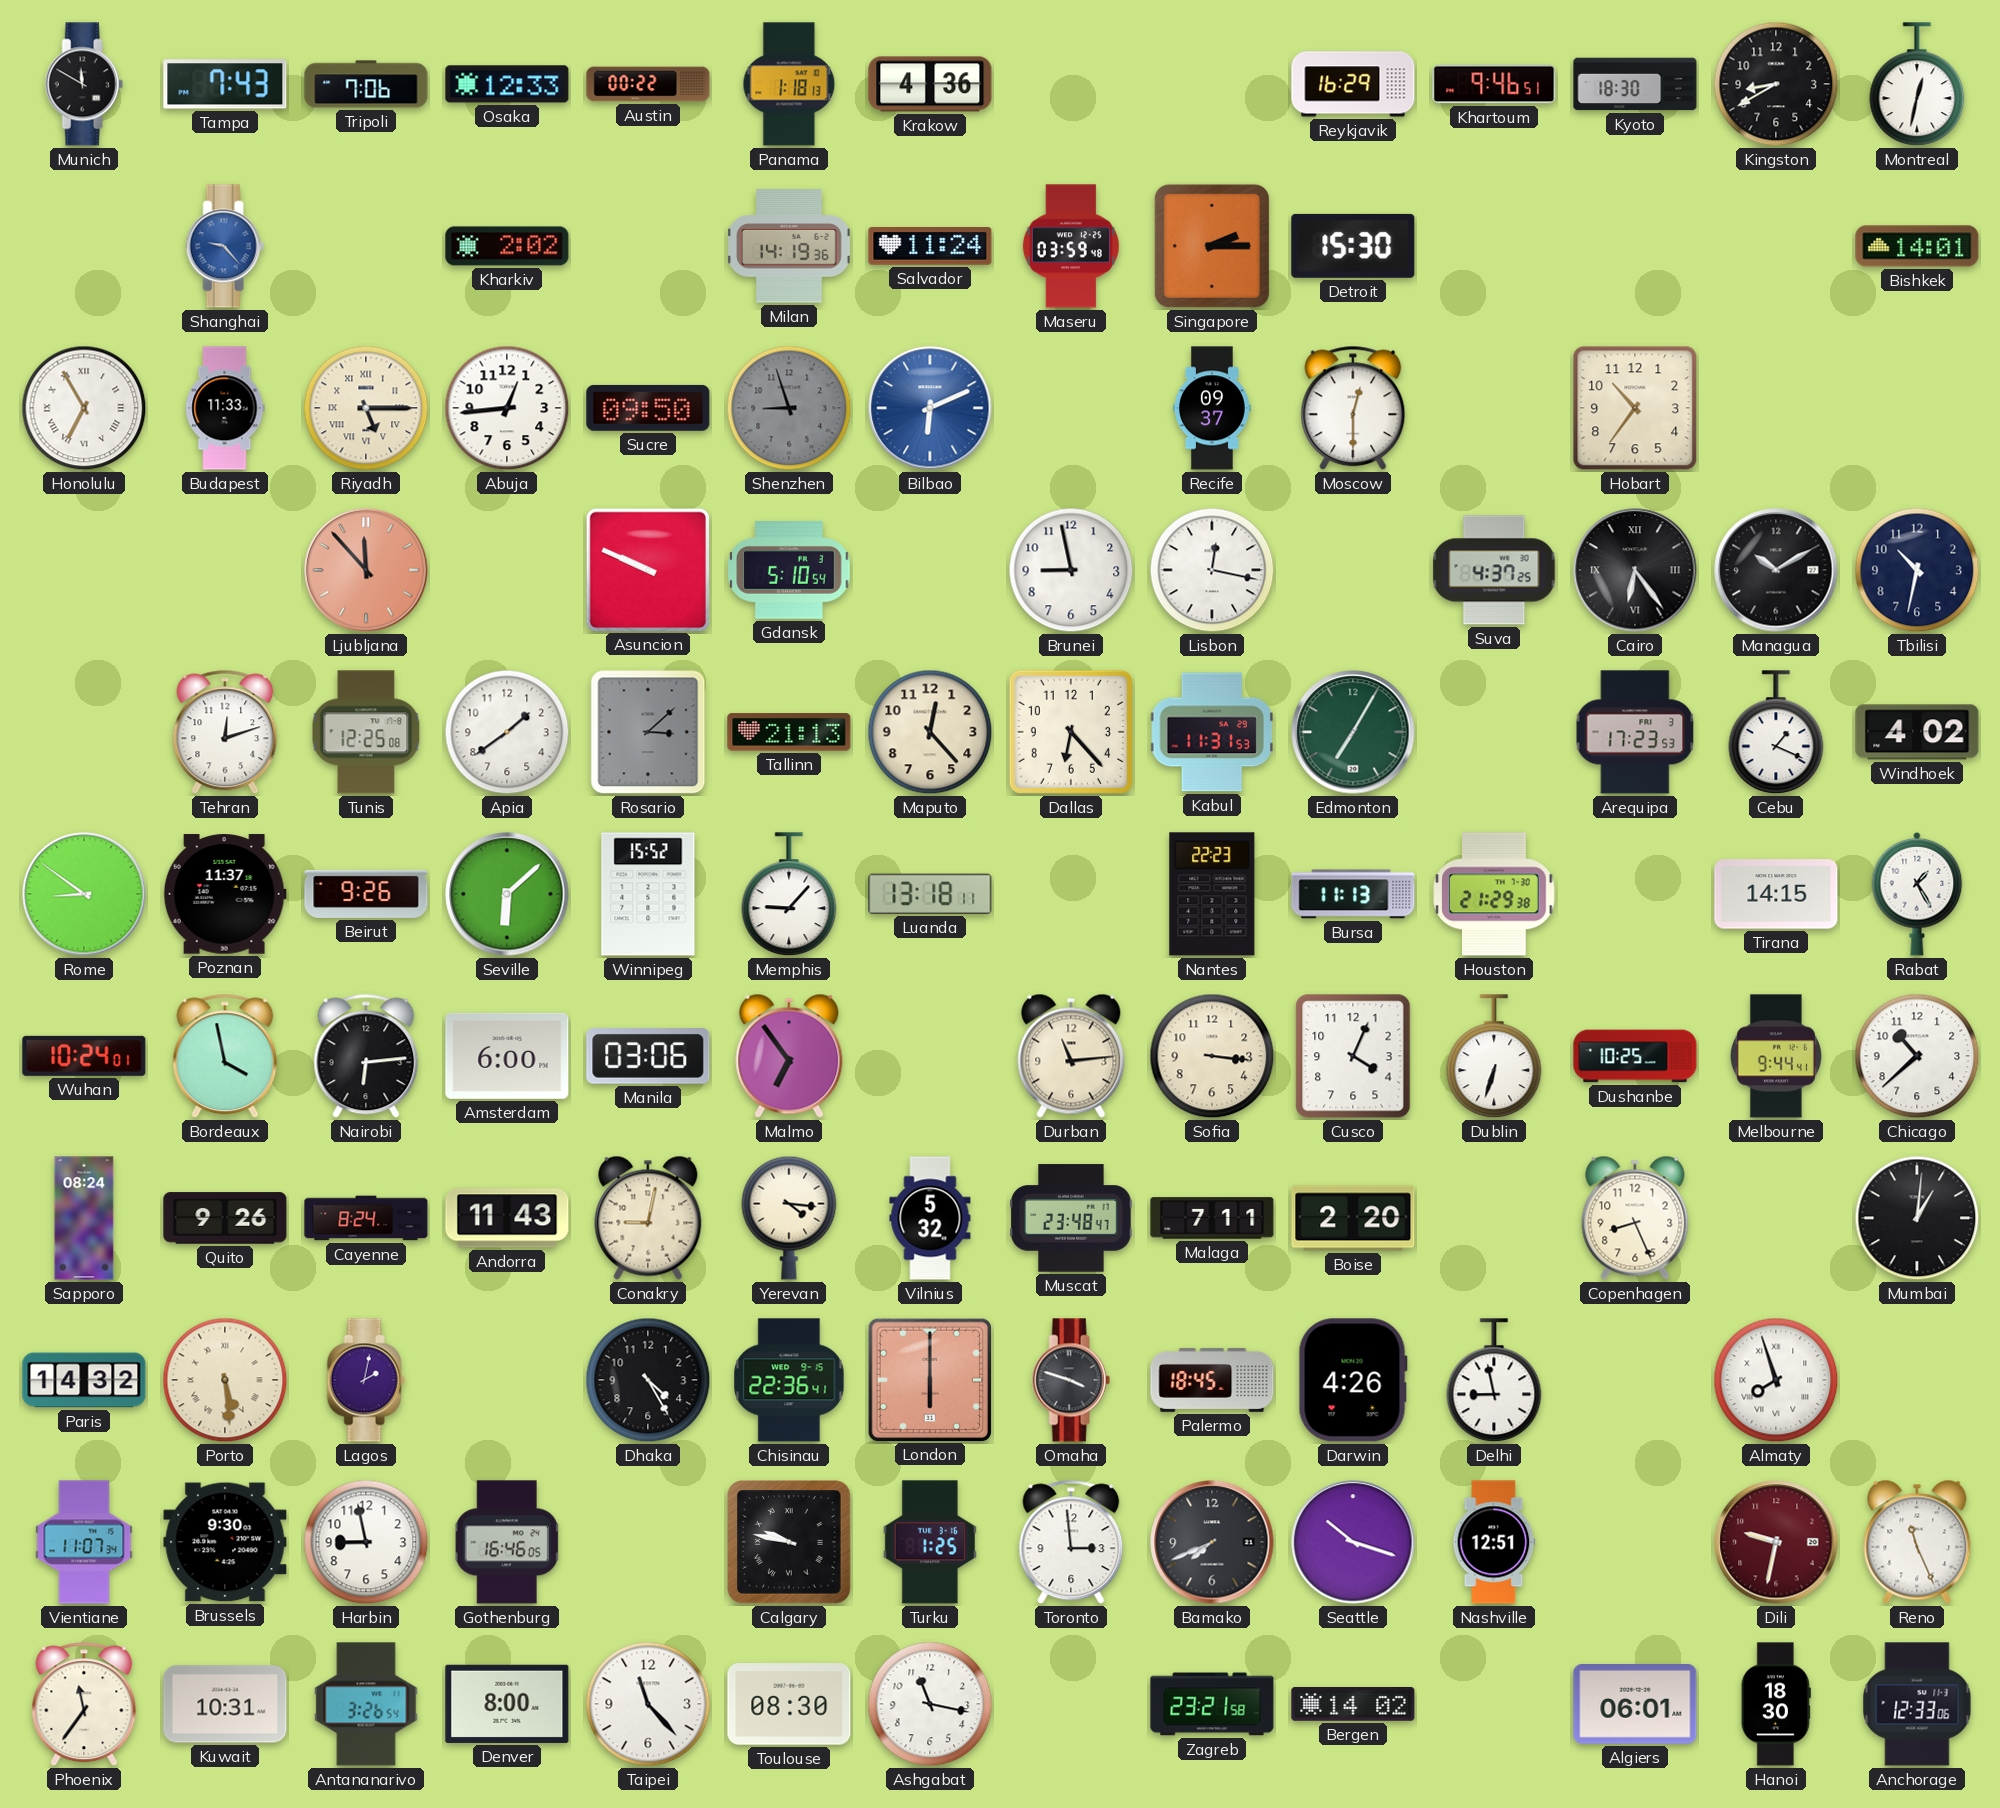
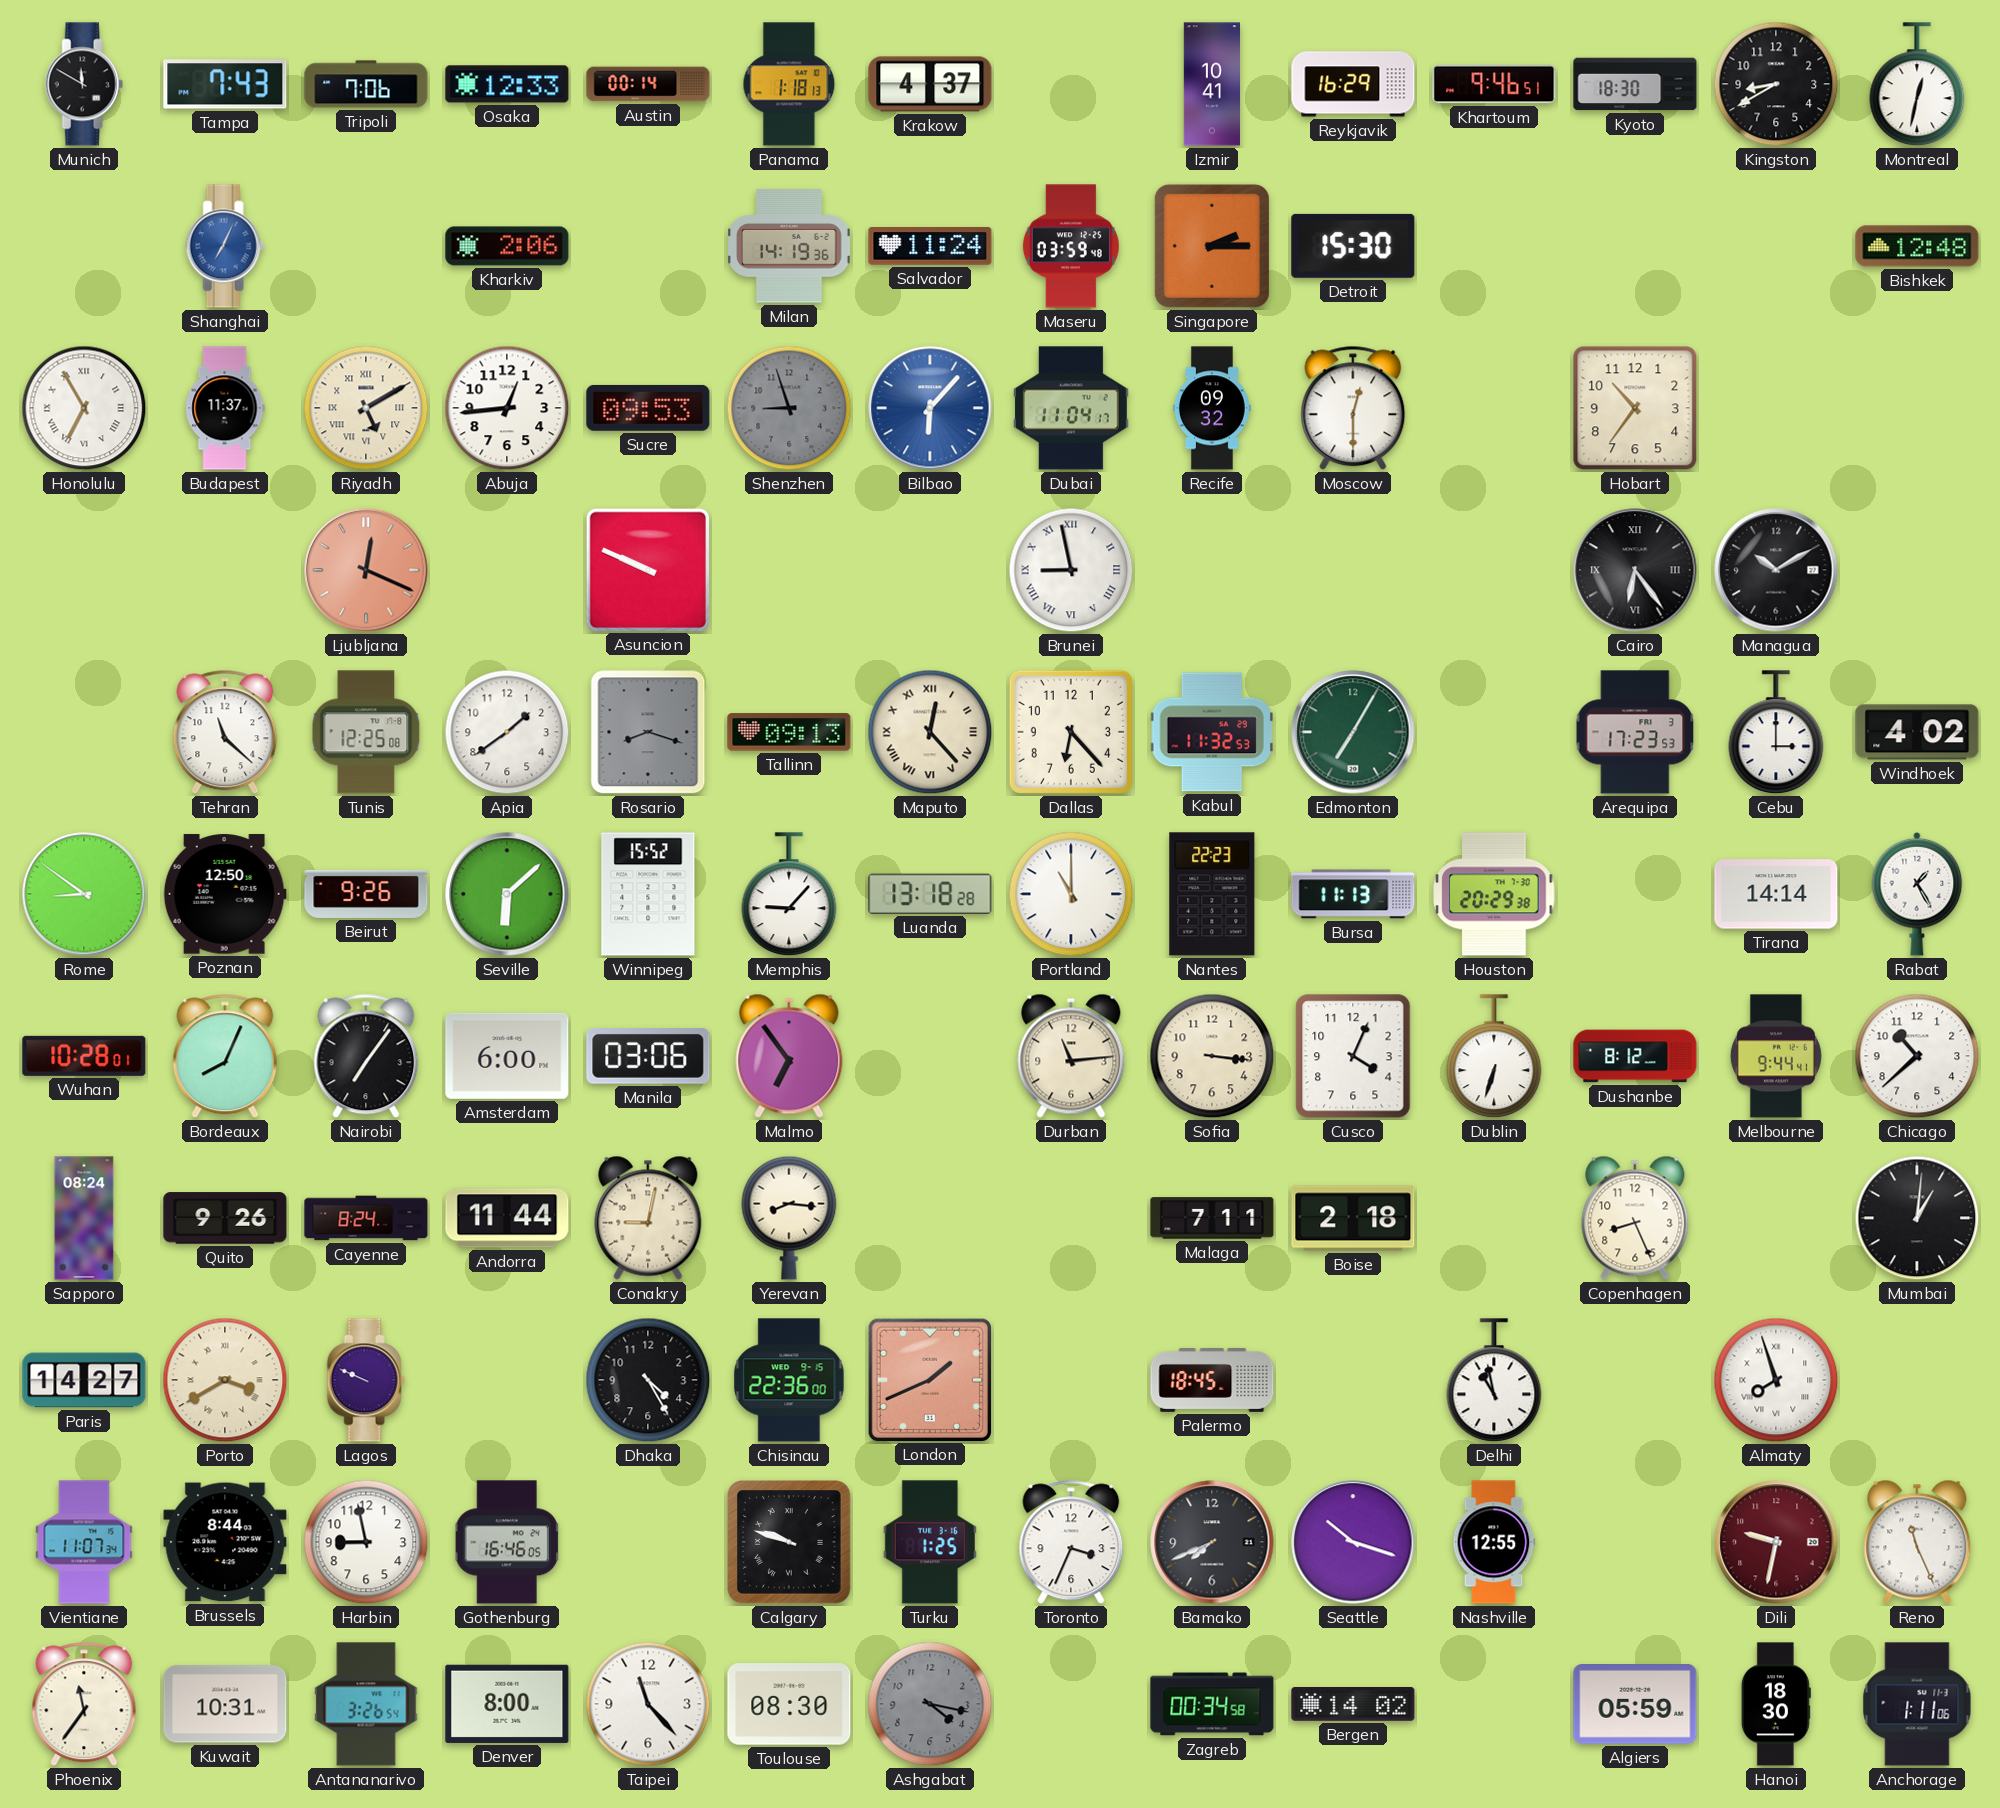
Austin: 00:22 -> 00:14
Krakow: 4:36 -> 4:37
Izmir: none -> 10:41
Shanghai: 9:23 -> 7:04
Kharkiv: 2:02 -> 2:06
Bishkek: 14:01 -> 12:48
Budapest: 11:33 -> 11:37
Riyadh: 5:15 -> 5:10
Sucre: 09:50 -> 09:53
Bilbao: 6:11 -> 6:07
Dubai: none -> 11:04
Recife: 09:37 -> 09:32
Ljubljana: 11:53 -> 12:19
Gdansk: 5:10 -> none
Brunei numerals: Arabic -> Roman
Lisbon: 12:17 -> none
Suva: 4:37 -> none
Tbilisi: 10:32 -> none
Tehran: 12:12 -> 11:22
Rosario: 3:08 -> 8:18
Tallinn: 21:13 -> 09:13
Maputo numerals: Arabic -> Roman
Kabul: 11:31 -> 11:32
Cebu: 1:19 -> 3:00
Poznan: 11:37 -> 12:50
Luanda: 13:18:11 -> 13:18:28
Portland: none -> 11:00
Houston: 21:29 -> 20:29
Tirana: 14:15 -> 14:14
Wuhan: 10:24 -> 10:28
Bordeaux: 3:58 -> 8:04
Nairobi: 6:14 -> 7:06
Dushanbe: 10:25 -> 8:12
Andorra: 11:43 -> 11:44
Yerevan: 4:16 -> 8:16
Vilnius: 5:32 -> none
Muscat: 23:48 -> none
Boise: 2:20 -> 2:18
Paris: 14:32 -> 14:27
Porto: 5:29 -> 3:40
Lagos: 2:02 -> 9:49
Chisinau: 22:36:41 -> 22:36:00
London: 6:00 -> 1:41
Omaha: 3:48 -> none
Darwin: 4:26 -> none
Delhi: 8:58 -> 10:58
Brussels: 9:30 -> 8:44
Calgary: 9:47 -> 9:48
Toronto: 2:59 -> 3:34
Nashville: 12:51 -> 12:55
Ashgabat: 11:17 -> 4:17
Ashgabat dial: white -> grey
Zagreb: 23:21 -> 00:34
Algiers: 06:01 -> 05:59
Anchorage: 12:33 -> 1:11
